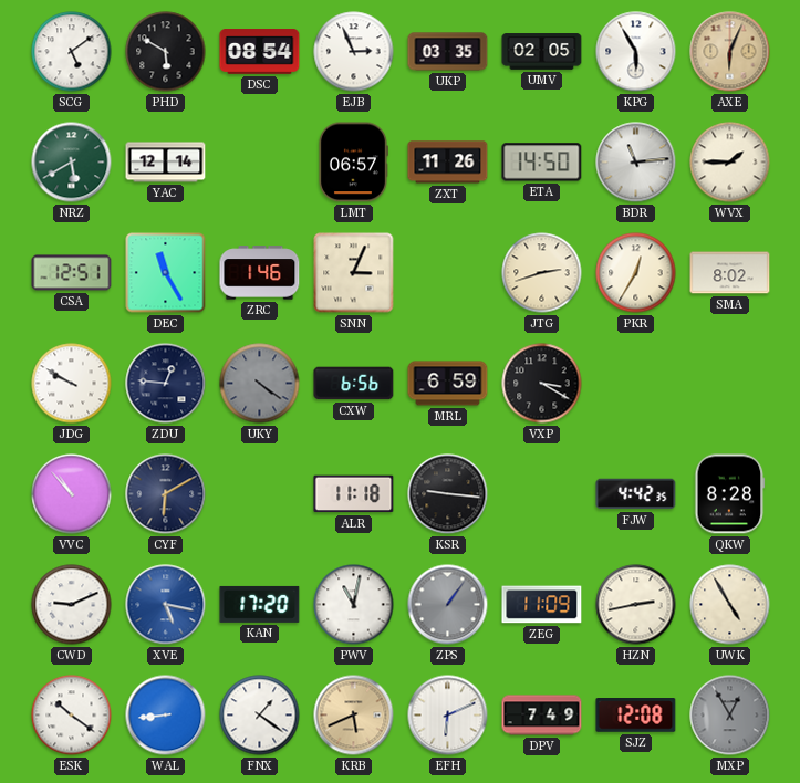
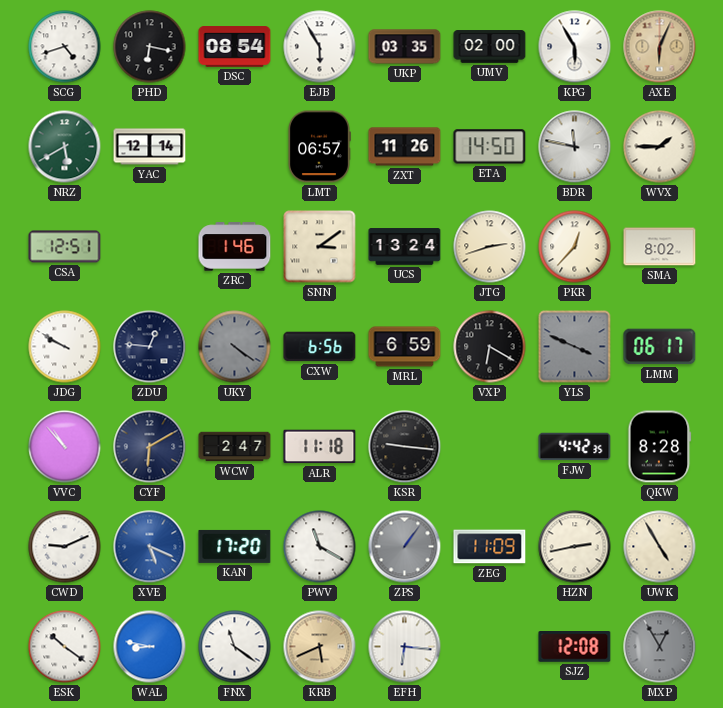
SCG: 5:09 -> 4:42
PHD: 5:50 -> 6:17
EJB: 2:56 -> 5:55
UMV: 02:05 -> 02:00
BDR: 11:14 -> 11:47
DEC: 11:25 -> none
SNN: 3:04 -> 3:09
UCS: none -> 13:24
PKR: 12:35 -> 12:37
VXP: 3:20 -> 6:20
YLS: none -> 3:49
LMM: none -> 06:17
WCW: none -> 2:47
XVE: 5:17 -> 5:19
PWV: 11:02 -> 11:20
WAL: 8:44 -> 8:47
FNX: 1:21 -> 11:21
EFH: 6:11 -> 6:16
DPV: 7:49 -> none
